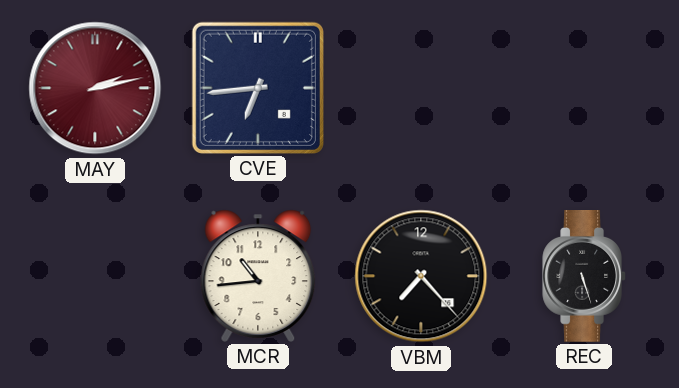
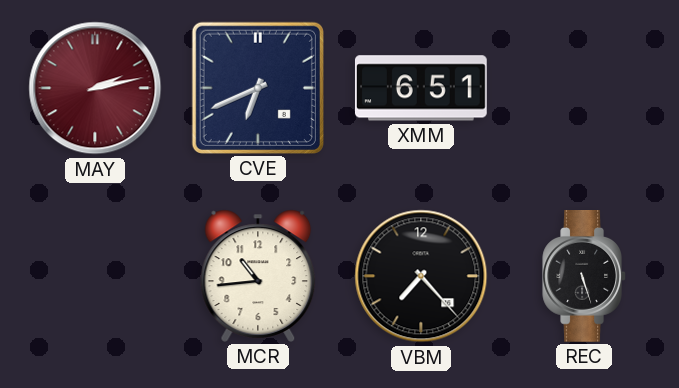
CVE: 6:44 -> 6:41
XMM: none -> 6:51
